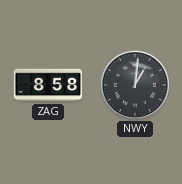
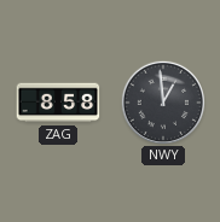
NWY: 1:01 -> 12:59
